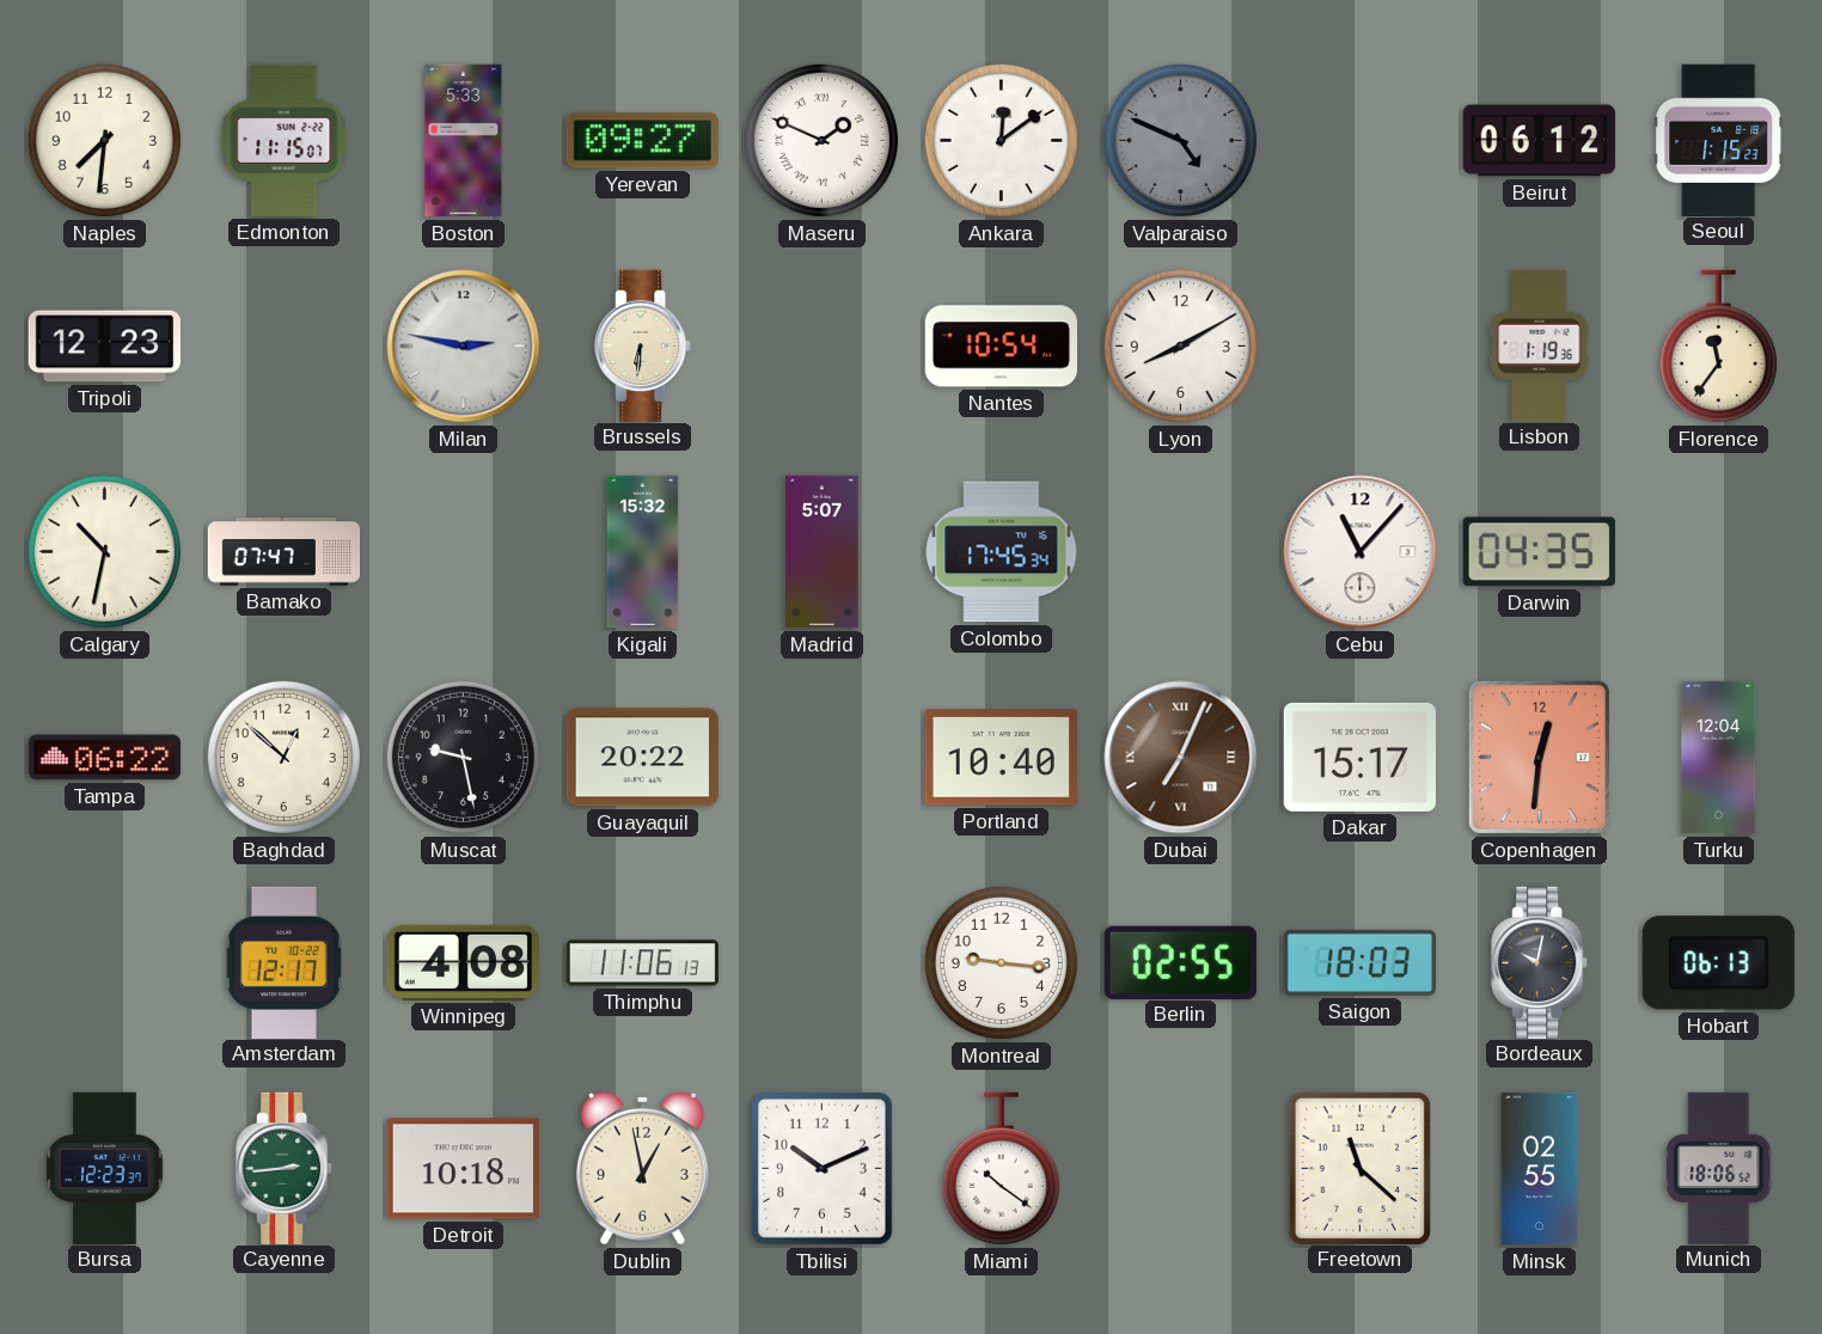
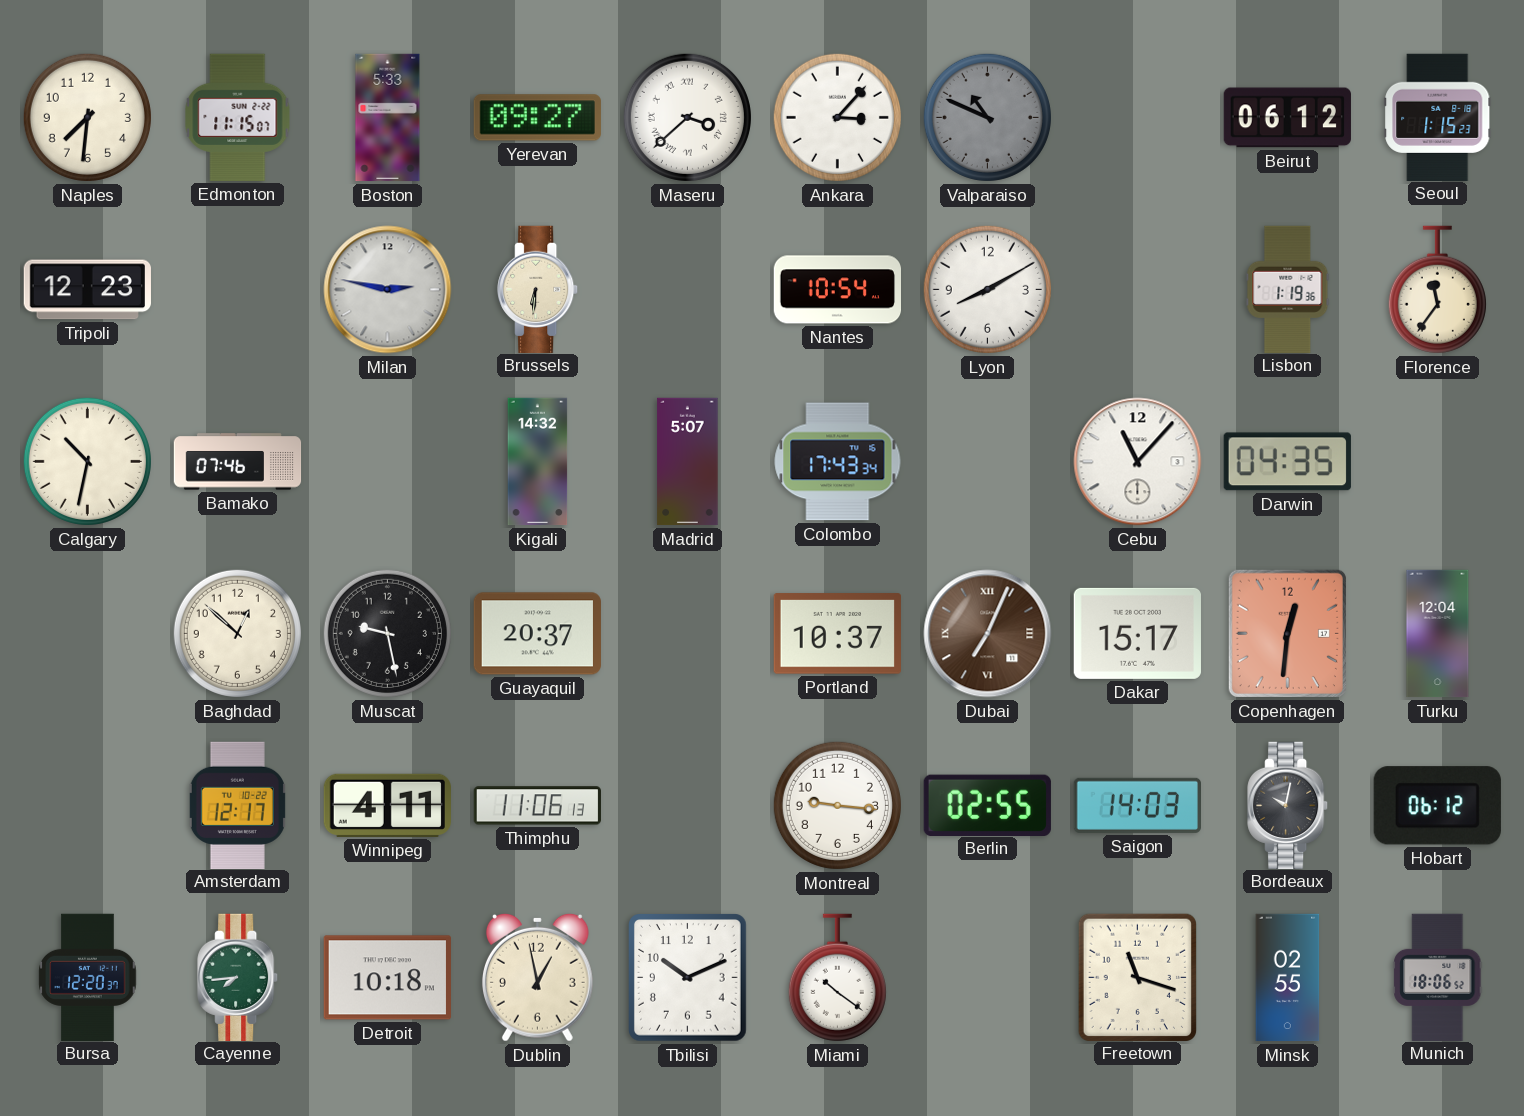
Maseru: 1:49 -> 3:38
Ankara: 12:09 -> 3:07
Valparaiso: 4:49 -> 10:49
Bamako: 07:47 -> 07:46
Kigali: 15:32 -> 14:32
Colombo: 17:45 -> 17:43
Tampa: 06:22 -> none
Guayaquil: 20:22 -> 20:37
Portland: 10:40 -> 10:37
Winnipeg: 4:08 -> 4:11
Saigon: 18:03 -> 14:03
Hobart: 06:13 -> 06:12
Bursa: 12:23 -> 12:20
Cayenne: 2:44 -> 7:44
Freetown: 11:22 -> 11:18
